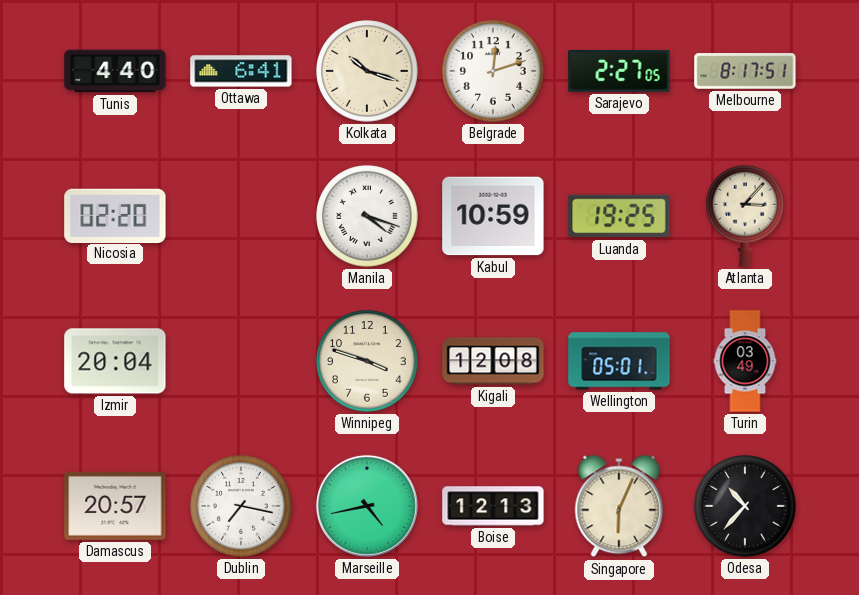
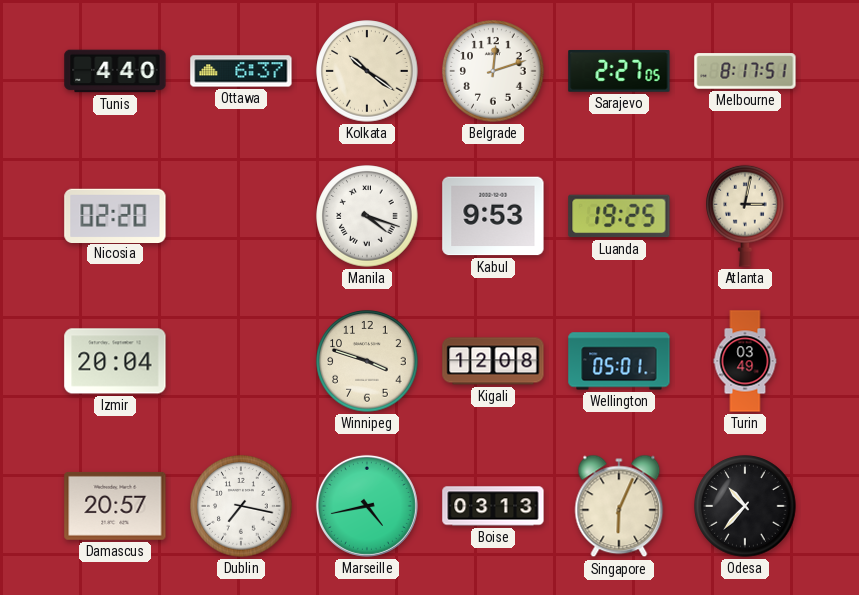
Ottawa: 6:41 -> 6:37
Kolkata: 10:18 -> 10:21
Kabul: 10:59 -> 9:53
Atlanta: 3:07 -> 3:02
Boise: 12:13 -> 03:13
